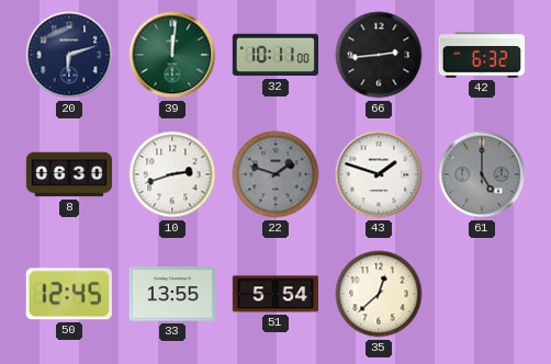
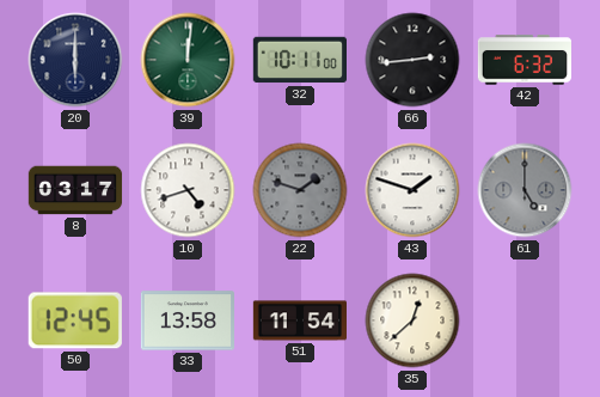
20: 6:12 -> 6:00
8: 06:30 -> 03:17
10: 2:42 -> 4:42
33: 13:55 -> 13:58
51: 5:54 -> 11:54
